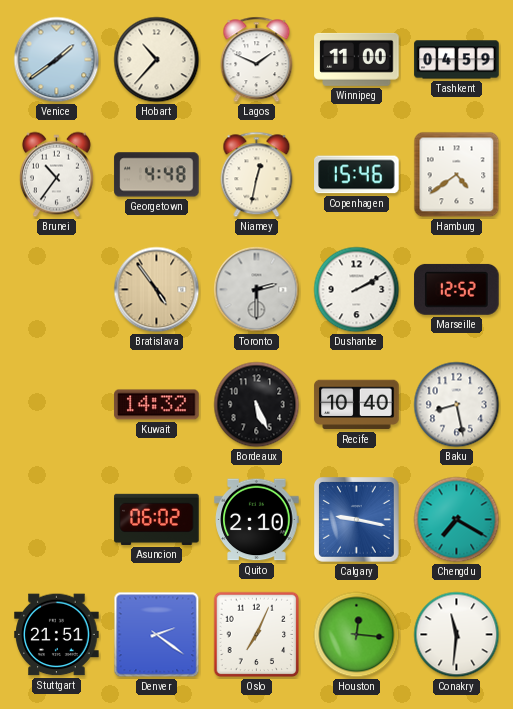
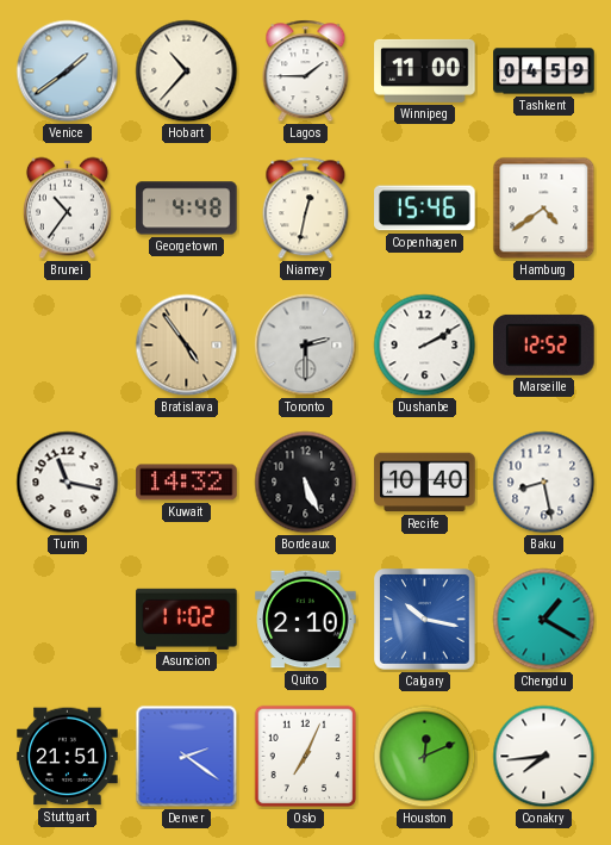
Lagos: 1:49 -> 1:45
Turin: none -> 11:17
Asuncion: 06:02 -> 11:02
Calgary: 9:17 -> 10:17
Chengdu: 7:20 -> 1:20
Houston: 12:16 -> 12:11
Conakry: 11:31 -> 7:44
